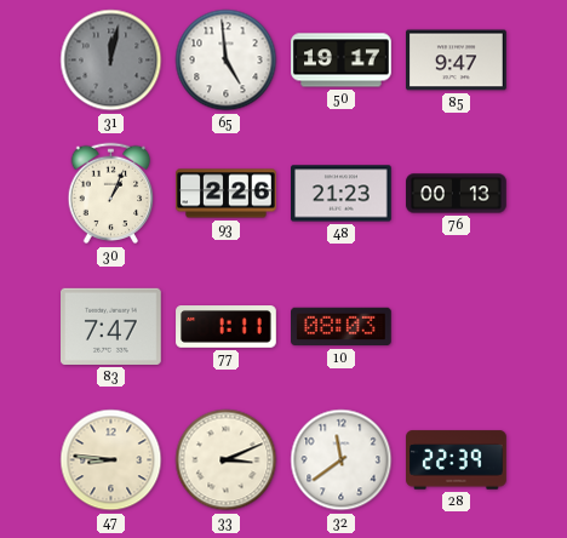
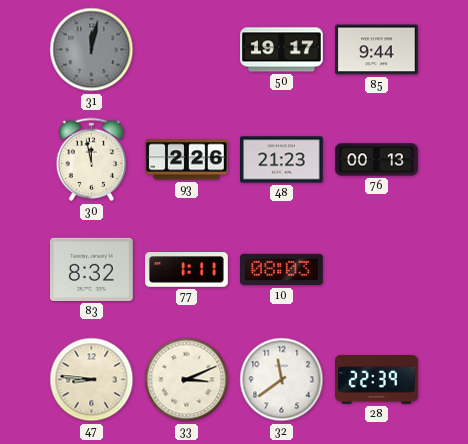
65: 4:59 -> none
85: 9:47 -> 9:44
30: 1:04 -> 11:58
83: 7:47 -> 8:32
